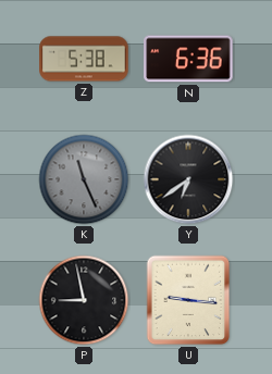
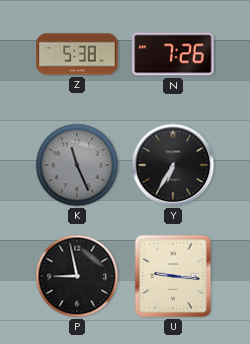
N: 6:36 -> 7:26
Y: 6:39 -> 6:35
